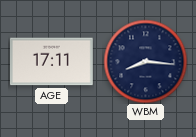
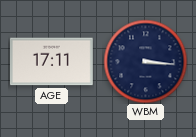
WBM: 8:16 -> 3:16
